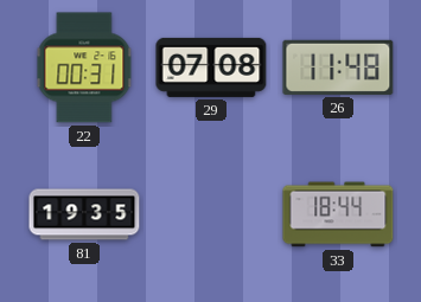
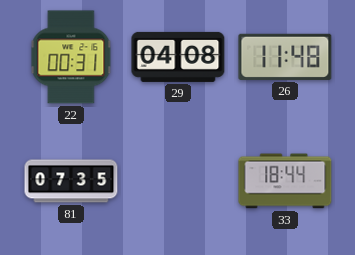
29: 07:08 -> 04:08
81: 19:35 -> 07:35
